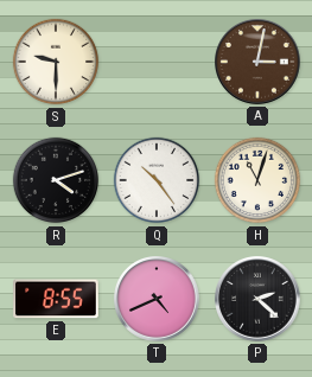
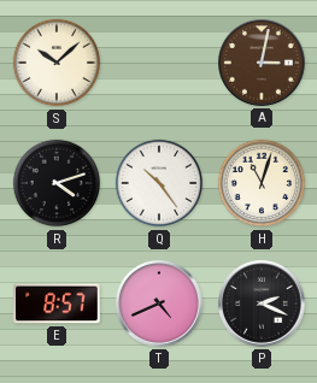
S: 9:30 -> 10:08
E: 8:55 -> 8:57
P: 2:22 -> 2:19
